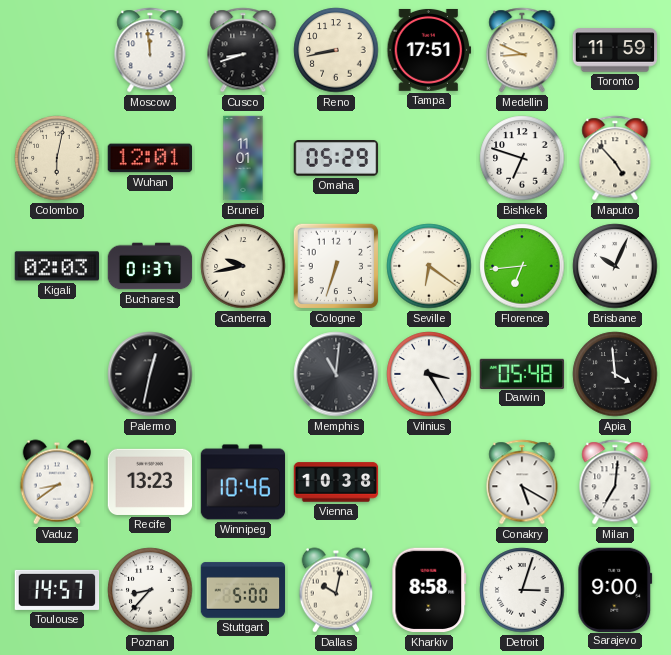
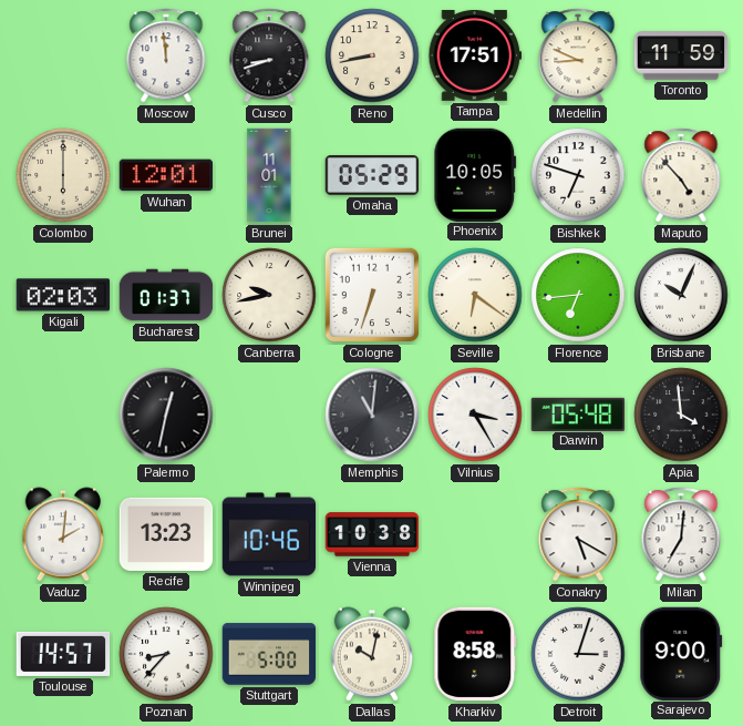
Colombo: 6:02 -> 6:00
Phoenix: none -> 10:05
Vaduz: 8:39 -> 2:01
